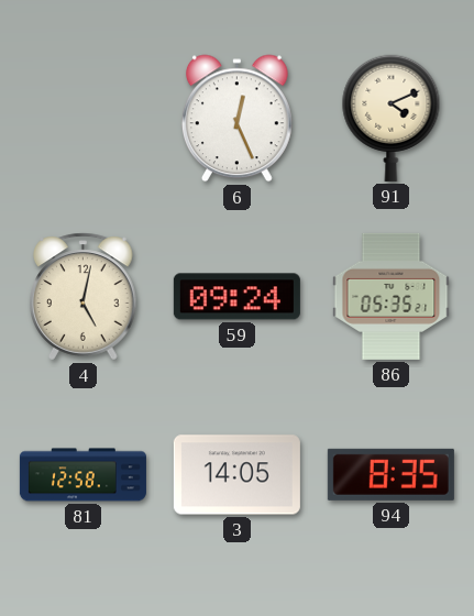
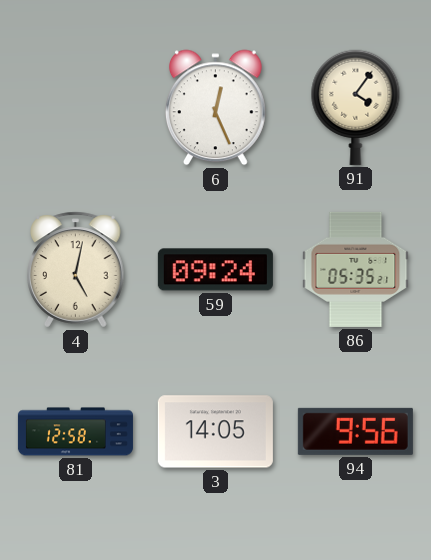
91: 4:11 -> 4:06
94: 8:35 -> 9:56
